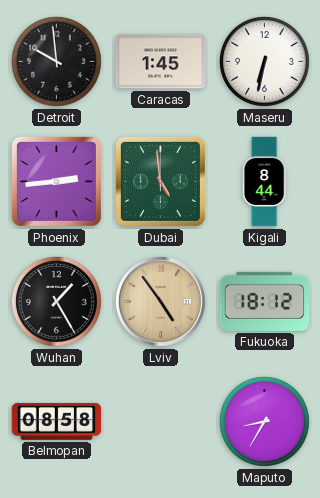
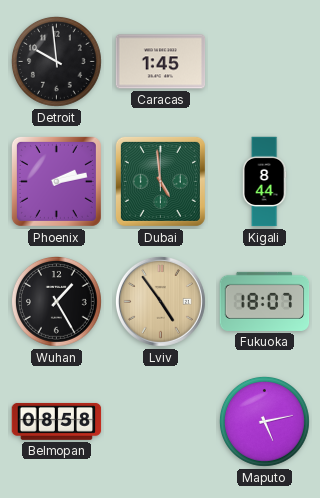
Maseru: 6:32 -> none
Phoenix: 2:44 -> 2:13
Fukuoka: 18:12 -> 18:07
Maputo: 8:35 -> 5:13
